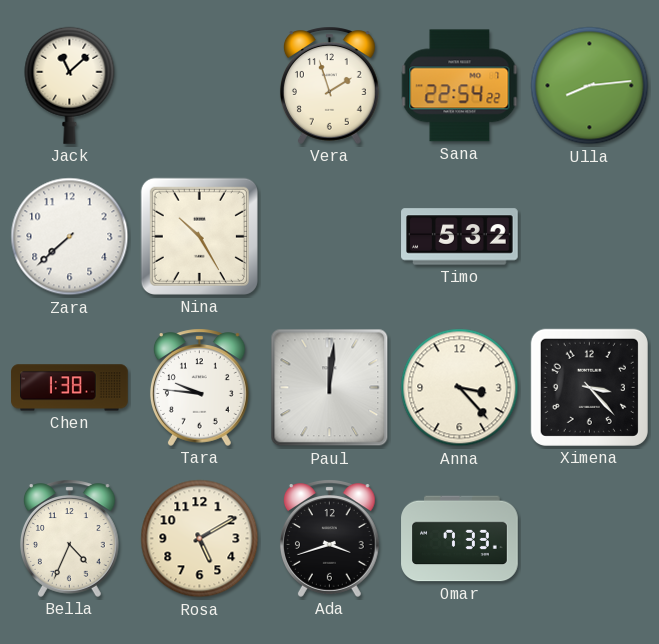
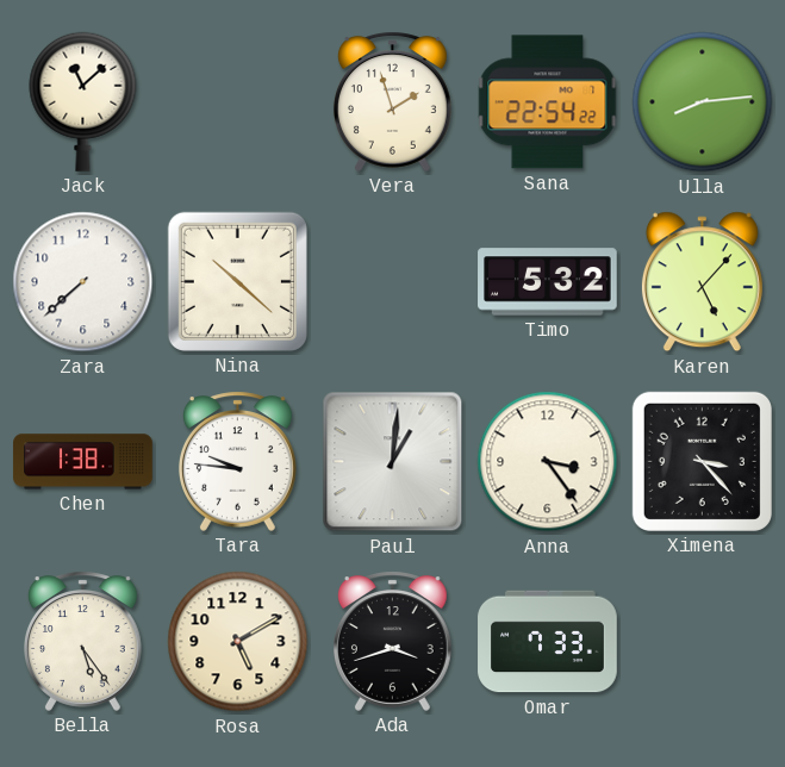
Nina: 10:25 -> 10:22
Karen: none -> 5:07
Paul: 12:01 -> 1:01
Anna: 3:23 -> 3:24
Bella: 4:34 -> 5:24
